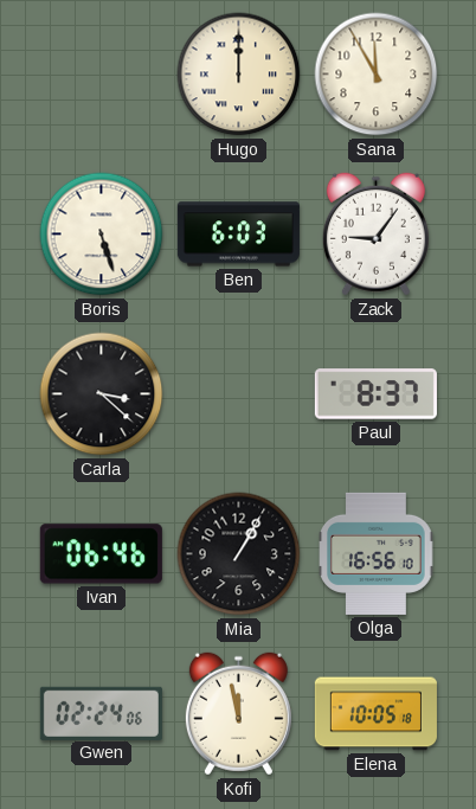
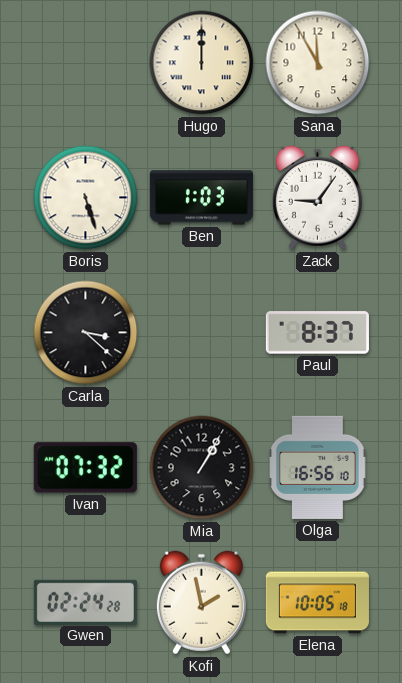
Ben: 6:03 -> 1:03
Ivan: 06:46 -> 07:32
Gwen: 02:24:06 -> 02:24:28
Kofi: 11:58 -> 1:58
